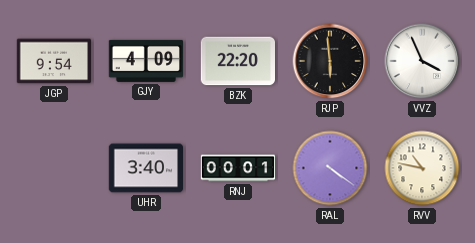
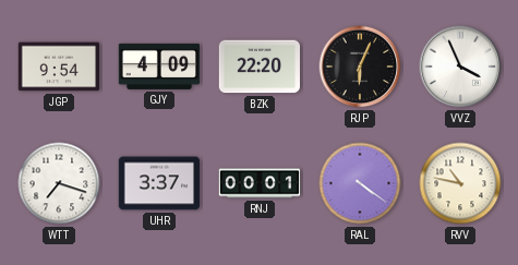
RJP: 5:59 -> 6:04
WTT: none -> 7:18
UHR: 3:40 -> 3:37
